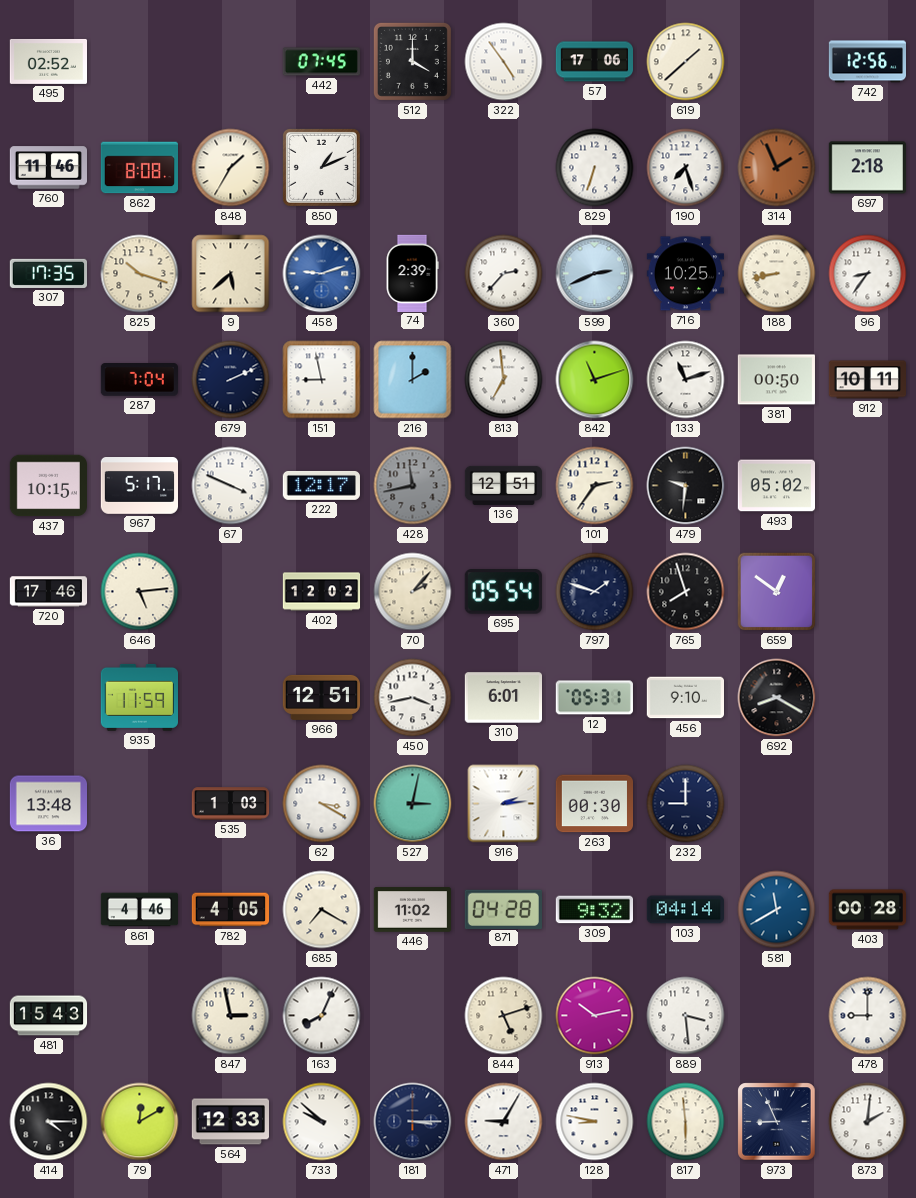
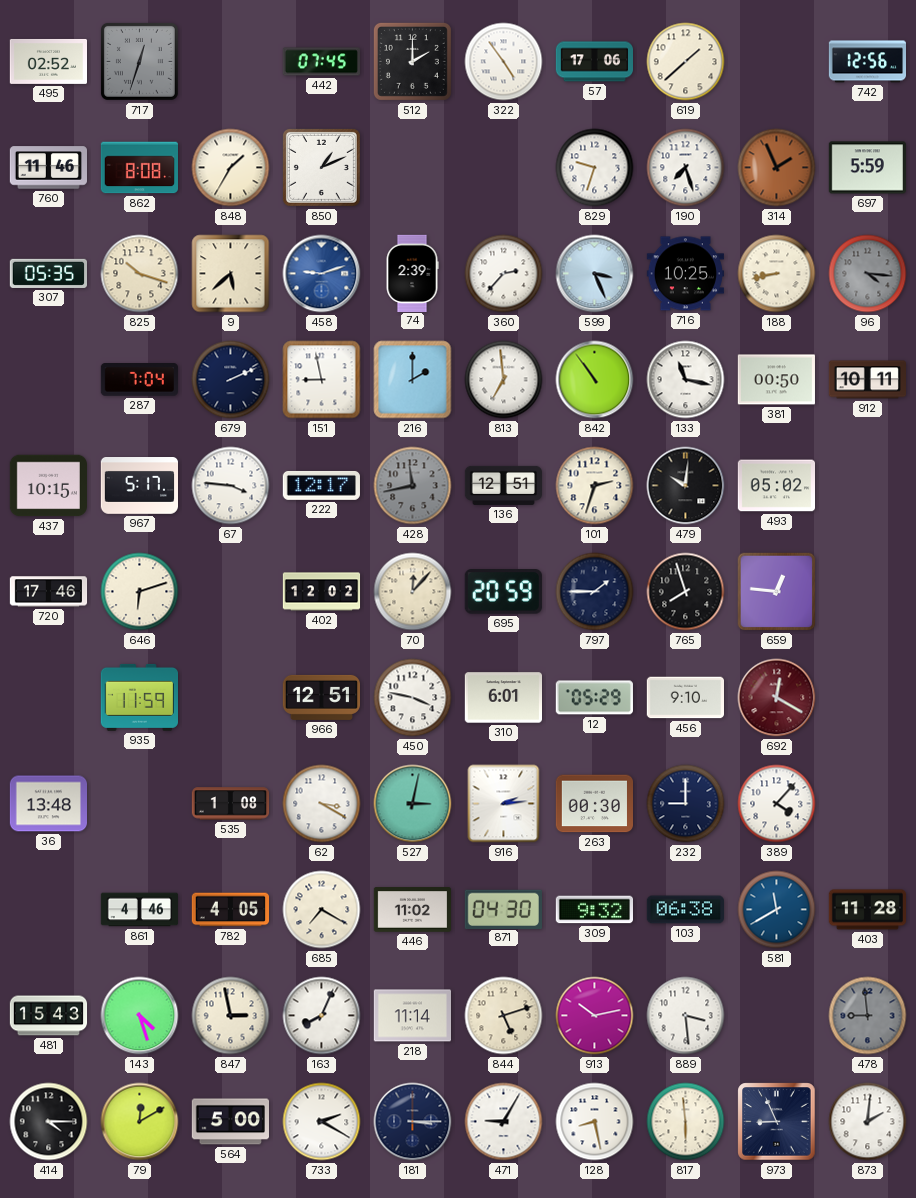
717: none -> 12:33
512: 4:00 -> 2:00
829: 6:33 -> 9:33
697: 2:18 -> 5:59
307: 17:35 -> 05:35
599: 2:41 -> 3:26
96: 8:36 -> 4:16
96 dial: white -> grey
842: 11:12 -> 10:54
133: 11:12 -> 11:17
67: 3:49 -> 3:46
101: 2:36 -> 2:33
479: 9:31 -> 10:01
646: 5:14 -> 6:12
70: 2:07 -> 12:07
695: 05:54 -> 20:59
797: 1:48 -> 1:45
659: 12:51 -> 12:46
450: 3:43 -> 3:47
12: 05:31 -> 05:29
692: 8:20 -> 12:20
692 dial: black -> burgundy
535: 1:03 -> 1:08
389: none -> 4:07
871: 04:28 -> 04:30
103: 04:14 -> 06:38
403: 00:28 -> 11:28
143: none -> 4:27
218: none -> 11:14
478: 9:00 -> 8:59
478 dial: white -> grey
564: 12:33 -> 5:00
733: 9:52 -> 2:20
128: 8:47 -> 8:28
